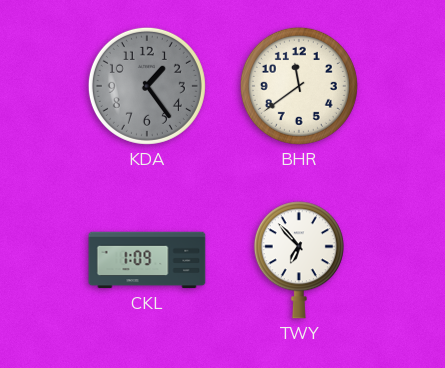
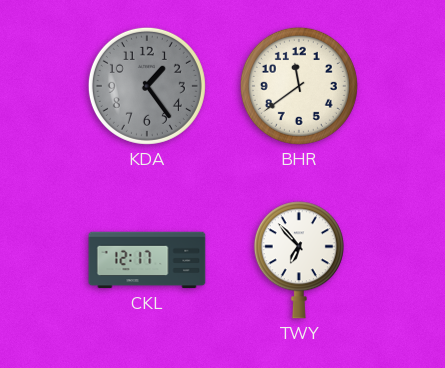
CKL: 1:09 -> 12:17
